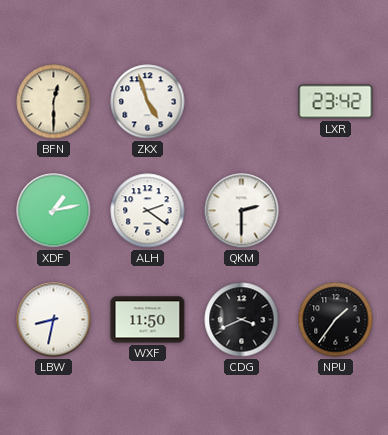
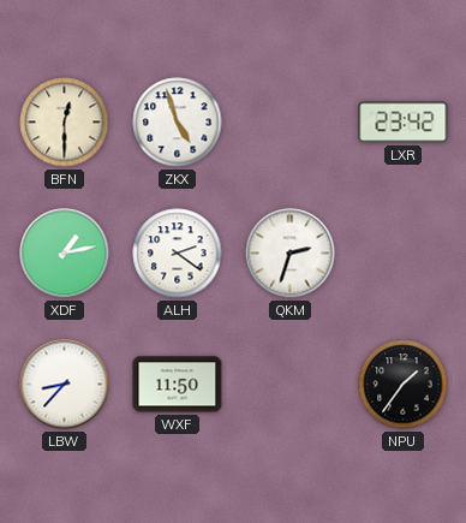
QKM: 2:30 -> 2:33
LBW: 8:32 -> 8:37
CDG: 3:41 -> none
